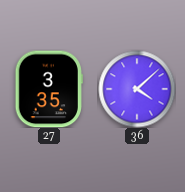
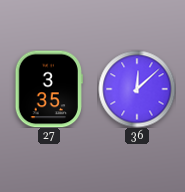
36: 4:08 -> 12:08
